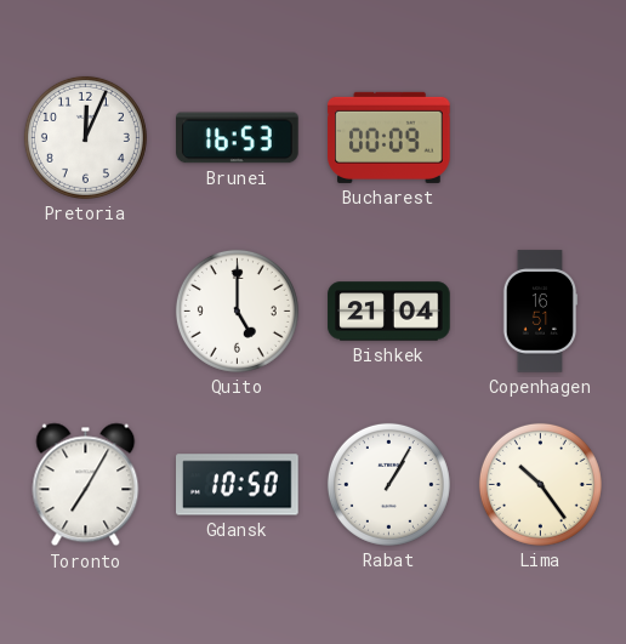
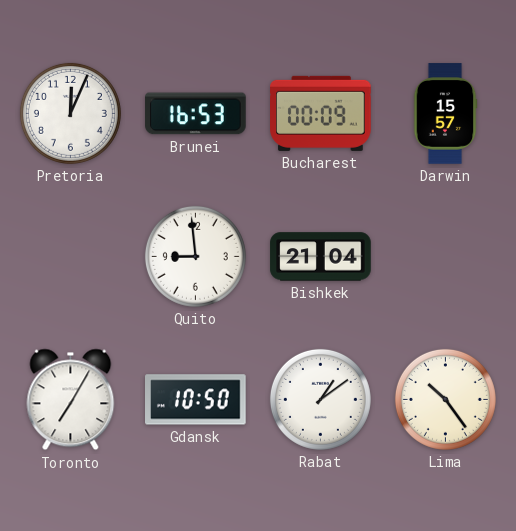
Darwin: none -> 15:57
Quito: 5:00 -> 8:59
Copenhagen: 16:51 -> none
Rabat: 1:05 -> 1:09
